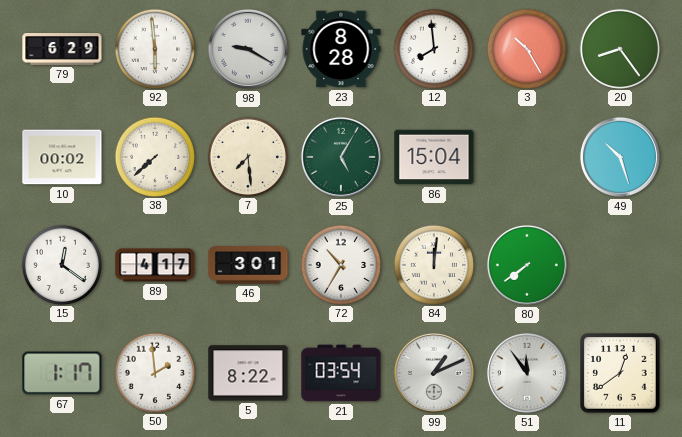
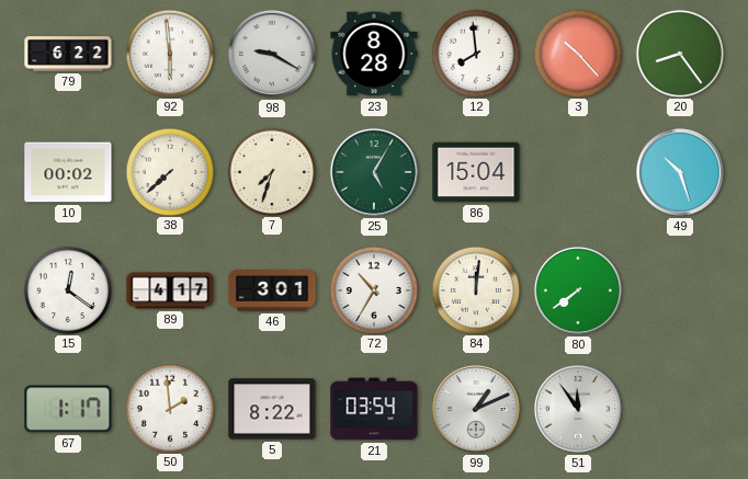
79: 6:29 -> 6:22
3: 10:25 -> 10:23
7: 7:29 -> 7:33
11: 12:39 -> none
